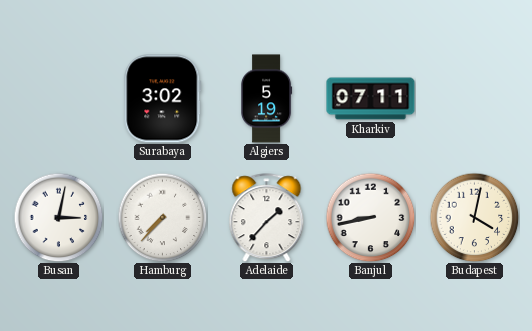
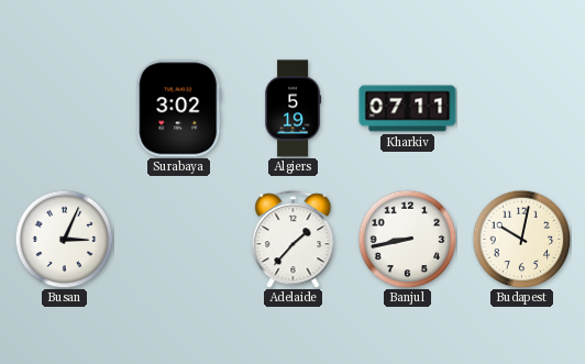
Busan: 3:02 -> 3:04
Hamburg: 7:37 -> none
Budapest: 4:02 -> 10:02
